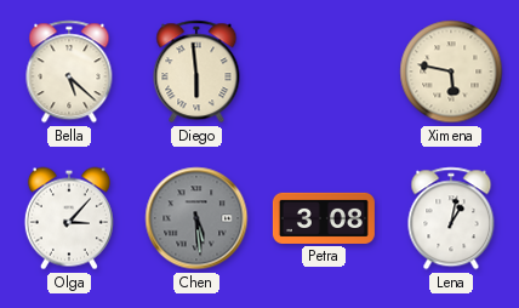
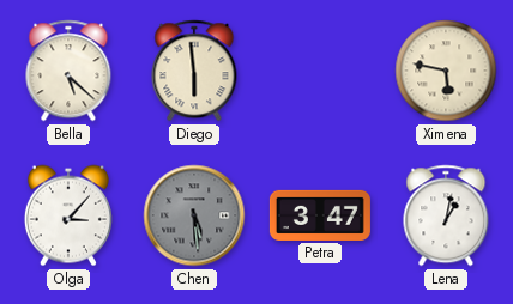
Petra: 3:08 -> 3:47
